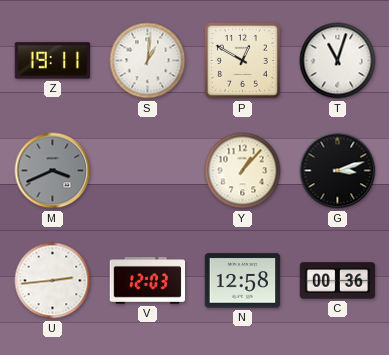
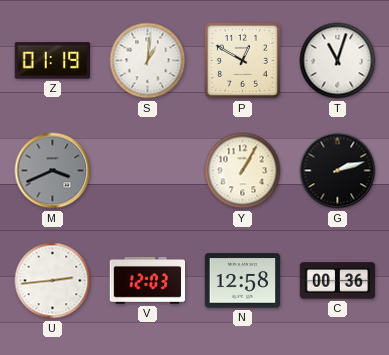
Z: 19:11 -> 01:19
Y: 1:07 -> 1:05
G: 3:12 -> 2:12
